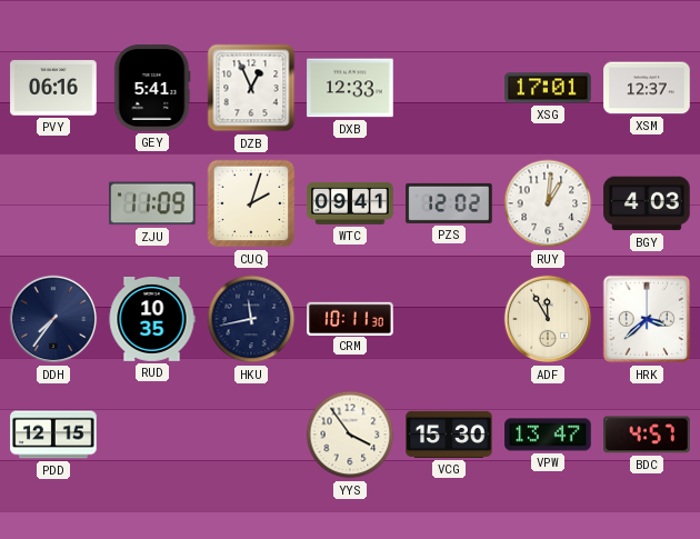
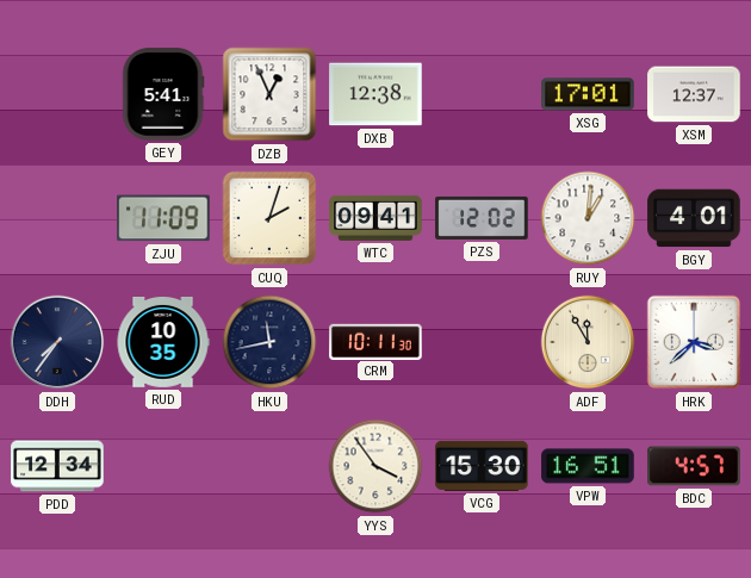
PVY: 06:16 -> none
DXB: 12:33 -> 12:38
BGY: 4:03 -> 4:01
PDD: 12:15 -> 12:34
VPW: 13:47 -> 16:51
